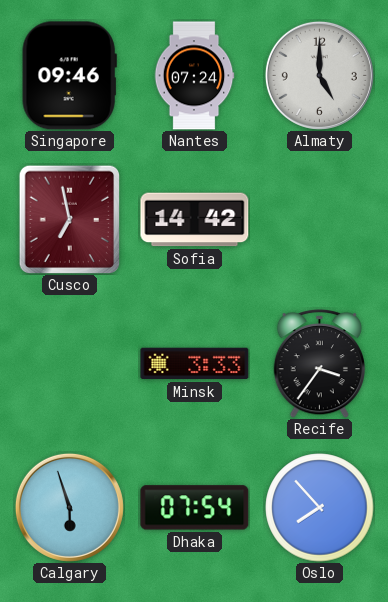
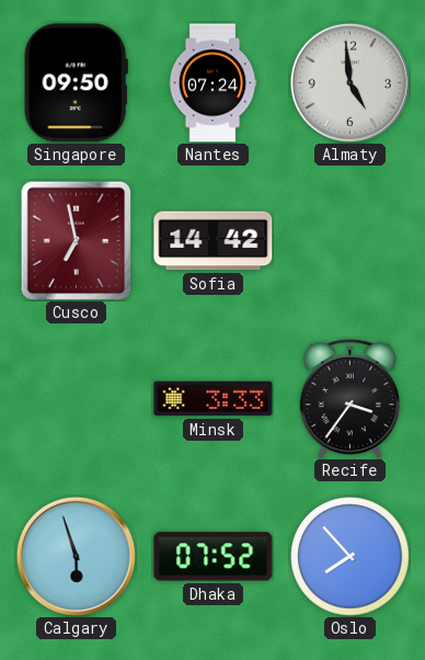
Singapore: 09:46 -> 09:50
Almaty: 5:00 -> 4:59
Dhaka: 07:54 -> 07:52
